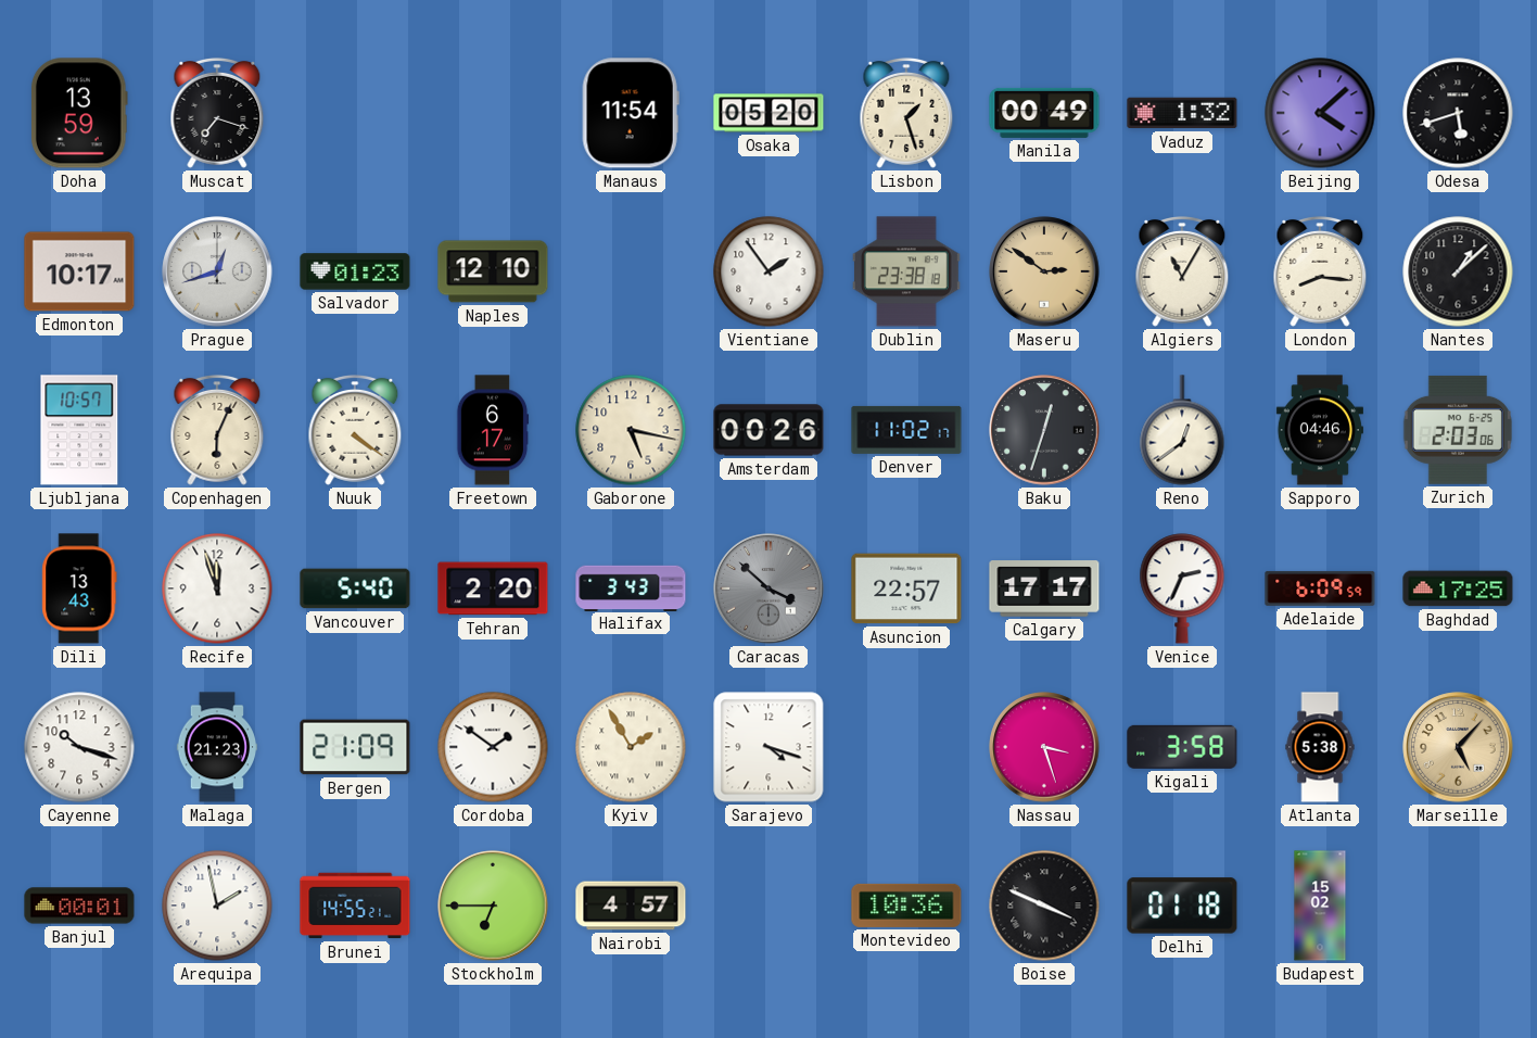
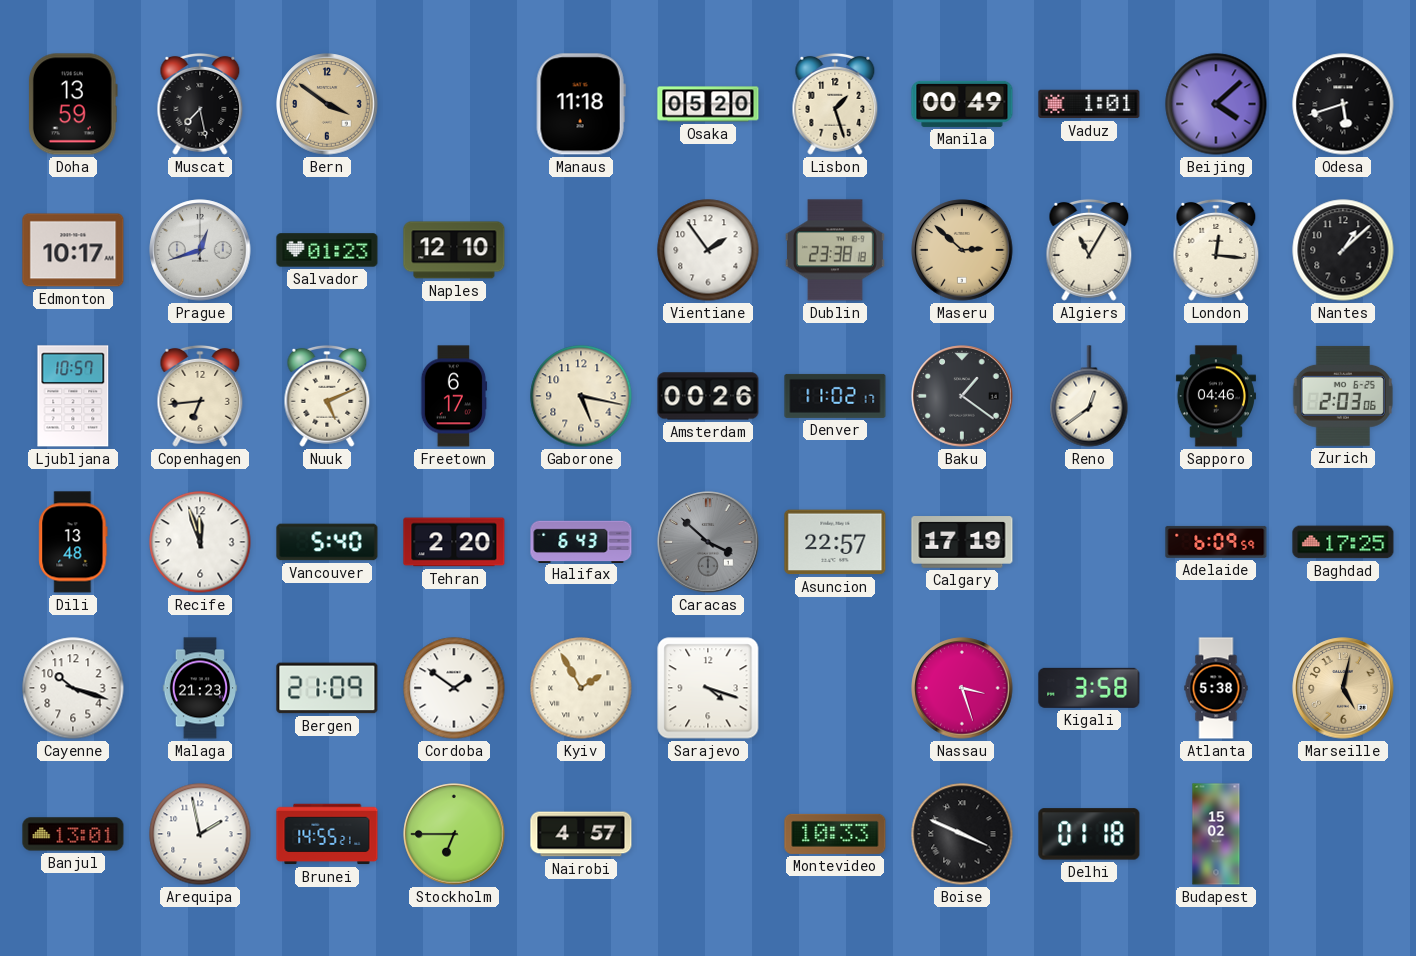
Muscat: 7:18 -> 7:28
Bern: none -> 3:51
Manaus: 11:54 -> 11:18
Vaduz: 1:32 -> 1:01
Maseru: 2:51 -> 2:52
London: 8:16 -> 12:16
Copenhagen: 6:04 -> 6:44
Nuuk: 4:21 -> 5:11
Baku: 12:33 -> 1:21
Dili: 13:43 -> 13:48
Halifax: 3:43 -> 6:43
Calgary: 17:17 -> 17:19
Venice: 2:34 -> none
Marseille: 5:07 -> 5:02
Banjul: 00:01 -> 13:01
Montevideo: 10:36 -> 10:33
